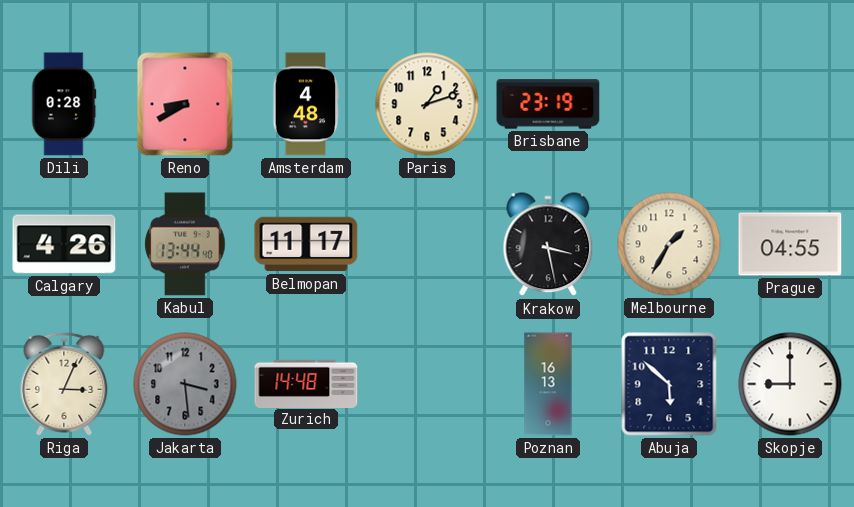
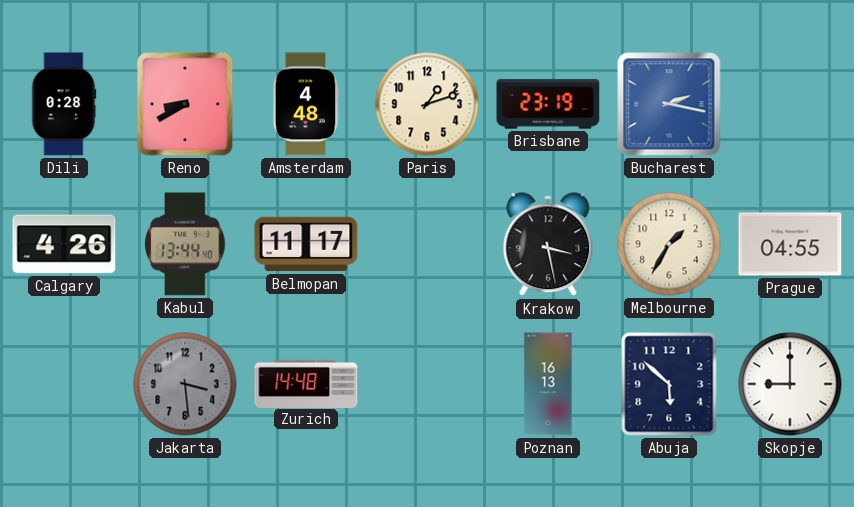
Bucharest: none -> 2:17
Riga: 3:04 -> none
